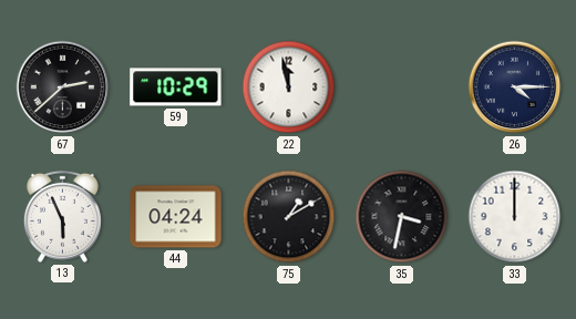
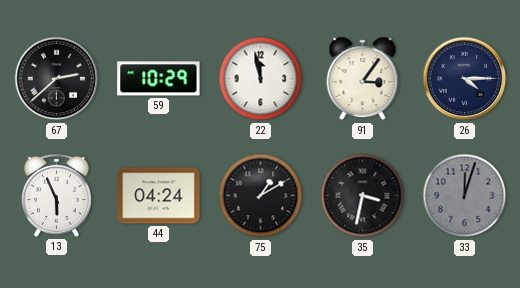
91: none -> 3:06
33: 12:00 -> 12:03
33 dial: white -> grey
